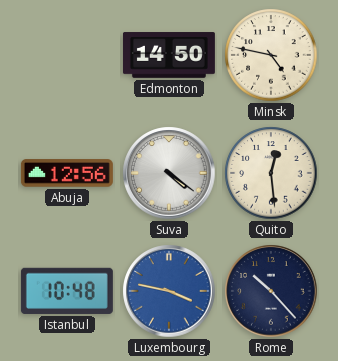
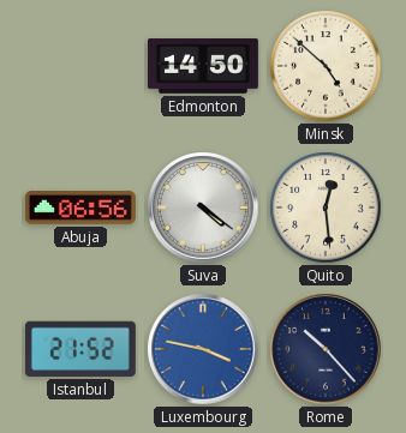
Minsk: 4:47 -> 4:52
Abuja: 12:56 -> 06:56
Istanbul: 10:48 -> 21:52
